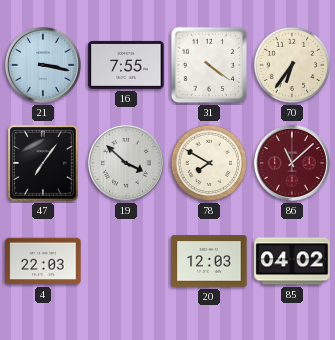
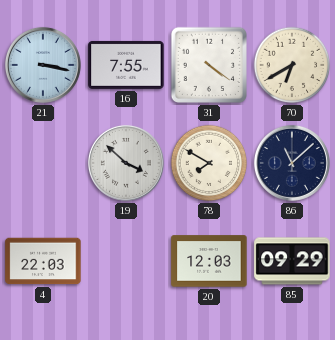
70: 6:36 -> 6:40
47: 7:06 -> none
86 dial: burgundy -> navy
85: 04:02 -> 09:29
